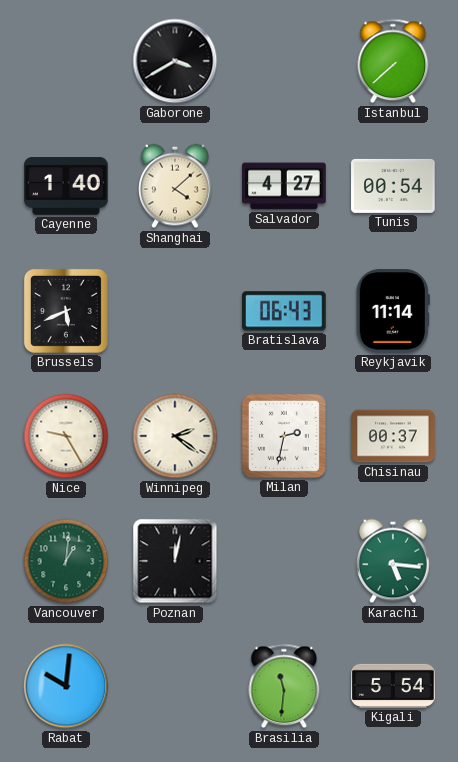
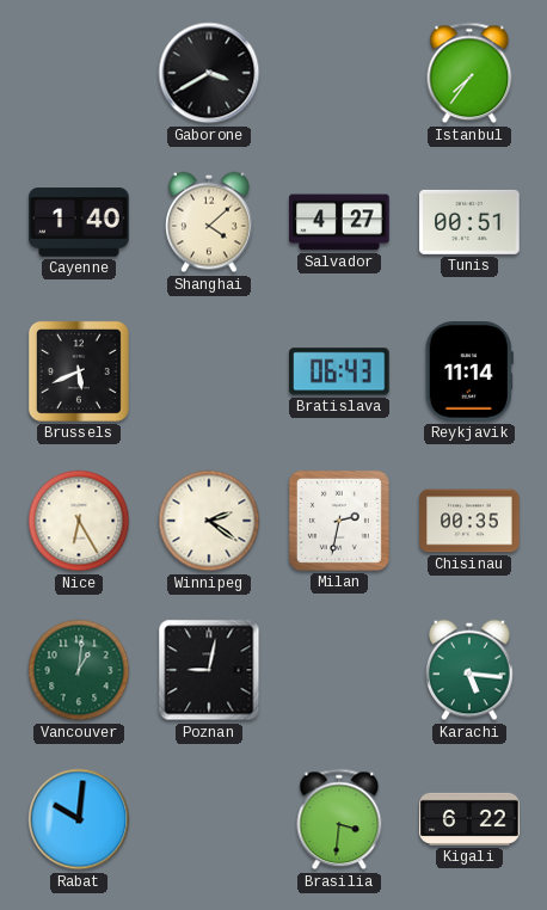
Istanbul: 7:38 -> 7:36
Tunis: 00:54 -> 00:51
Nice: 9:25 -> 6:25
Chisinau: 00:37 -> 00:35
Poznan: 12:02 -> 9:02
Brasilia: 11:31 -> 3:31
Kigali: 5:54 -> 6:22
